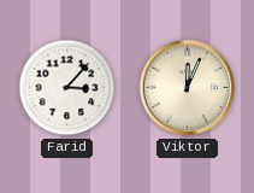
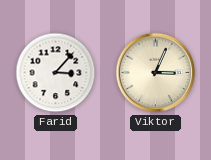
Viktor: 12:04 -> 3:04
